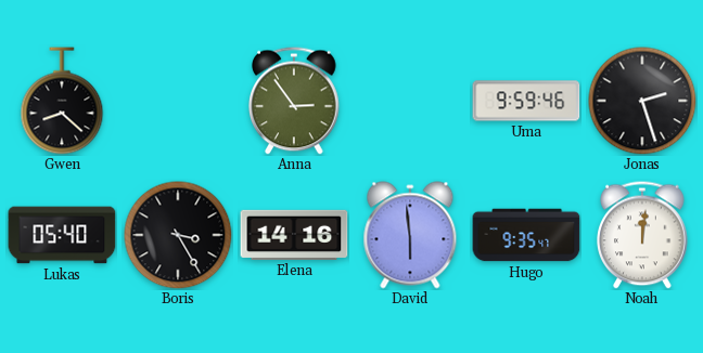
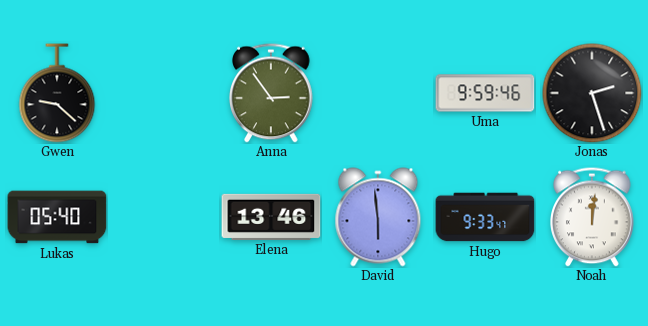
Gwen: 8:22 -> 9:22
Boris: 3:25 -> none
Elena: 14:16 -> 13:46
Hugo: 9:35 -> 9:33
